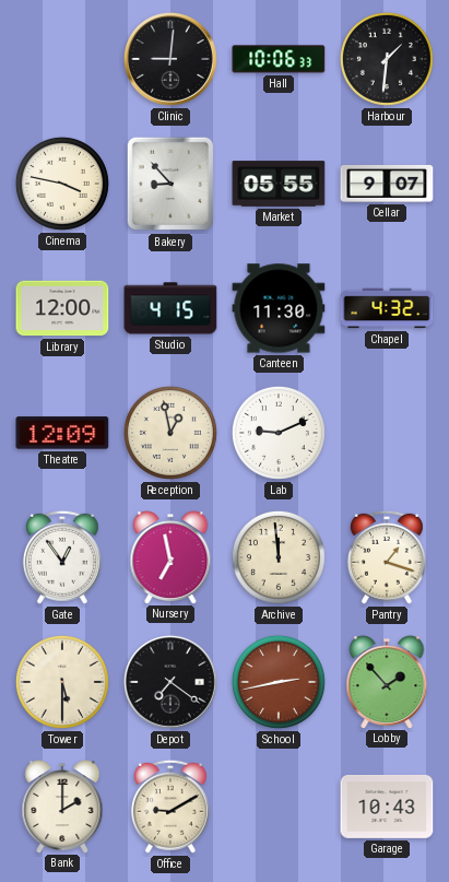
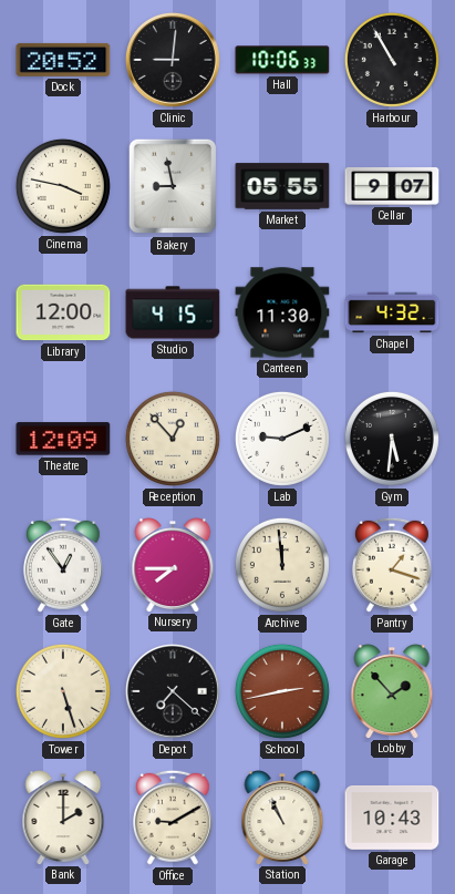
Dock: none -> 20:52
Harbour: 1:31 -> 10:55
Bakery: 8:53 -> 8:58
Reception: 12:58 -> 12:53
Gym: none -> 5:31
Nursery: 6:58 -> 7:45
Tower: 5:30 -> 5:27
Depot: 7:21 -> 7:22
Station: none -> 10:56
